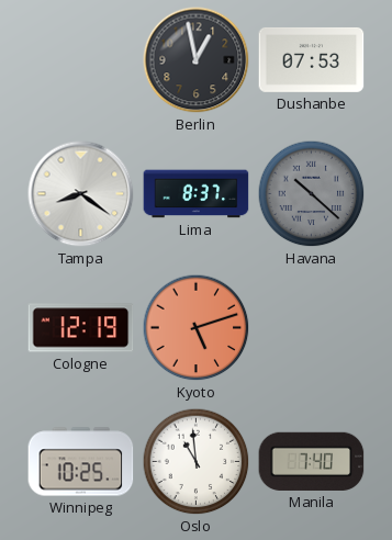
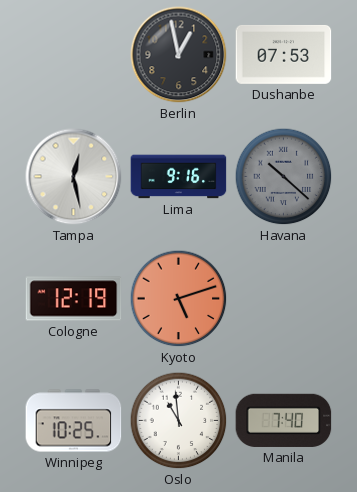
Tampa: 8:21 -> 12:28
Lima: 8:37 -> 9:16
